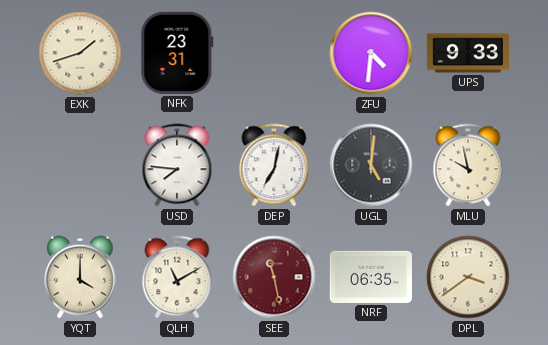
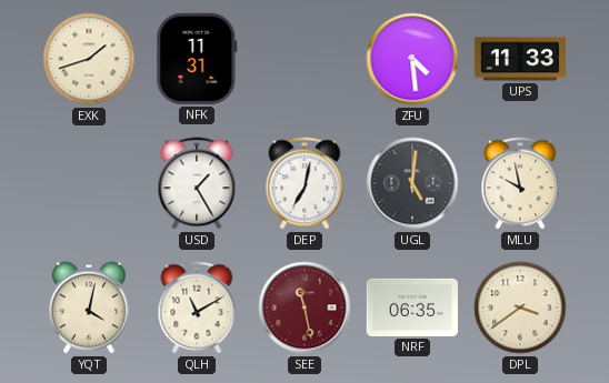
NFK: 23:31 -> 11:31
ZFU: 4:31 -> 4:29
UPS: 9:33 -> 11:33
USD: 7:46 -> 1:25
YQT: 4:00 -> 4:02
